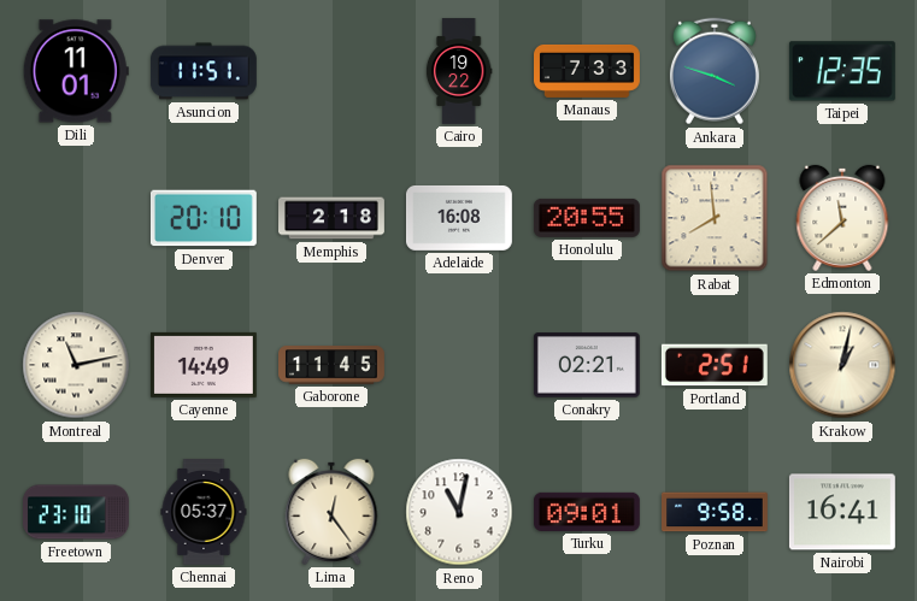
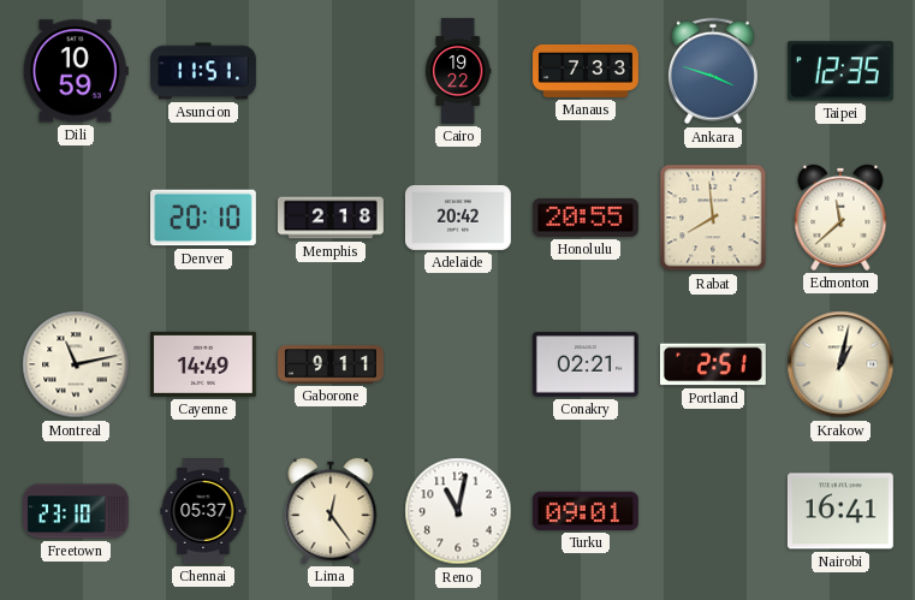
Dili: 11:01 -> 10:59
Adelaide: 16:08 -> 20:42
Gaborone: 11:45 -> 9:11
Poznan: 9:58 -> none
